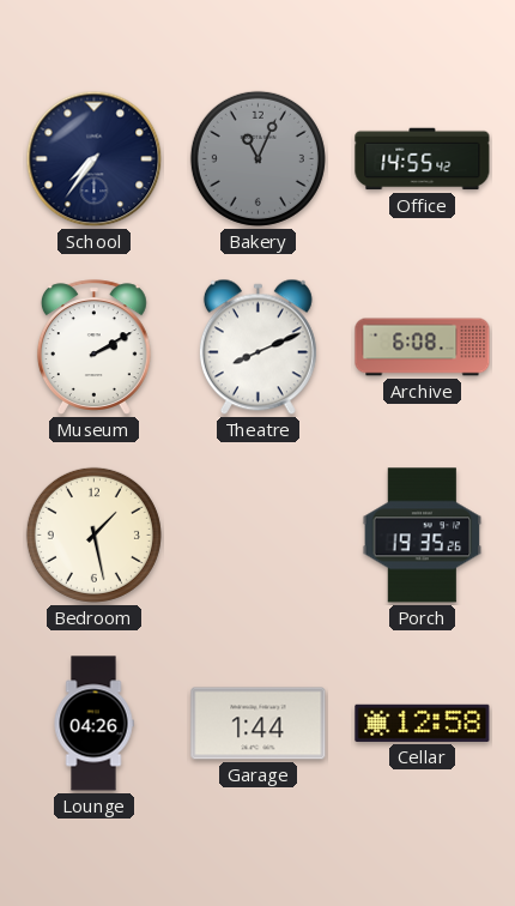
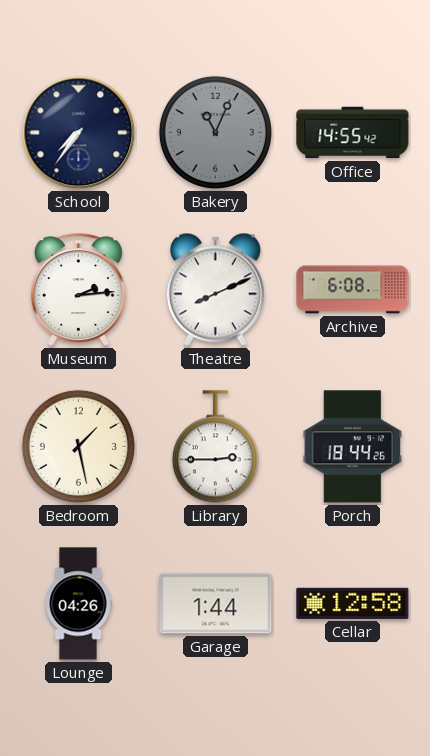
Museum: 2:10 -> 2:14
Library: none -> 2:45
Porch: 19:35 -> 18:44
